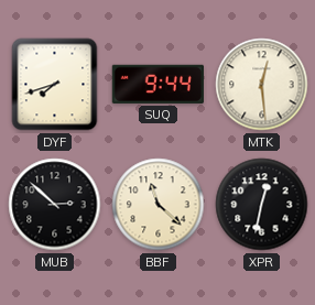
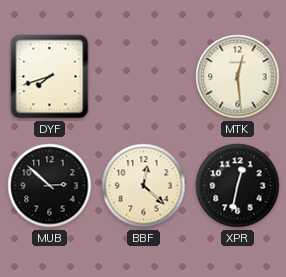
SUQ: 9:44 -> none
BBF: 11:22 -> 12:22
